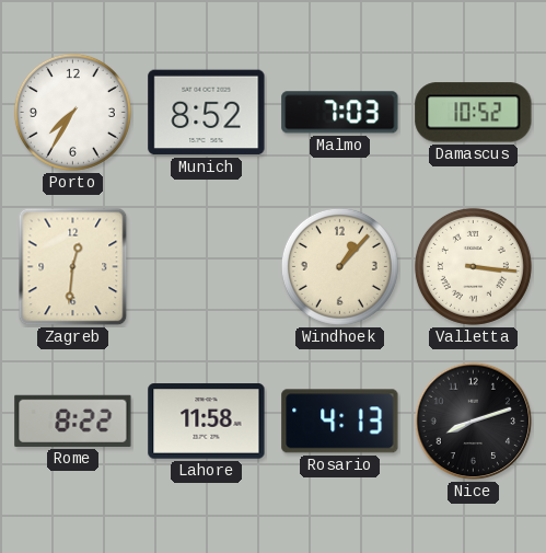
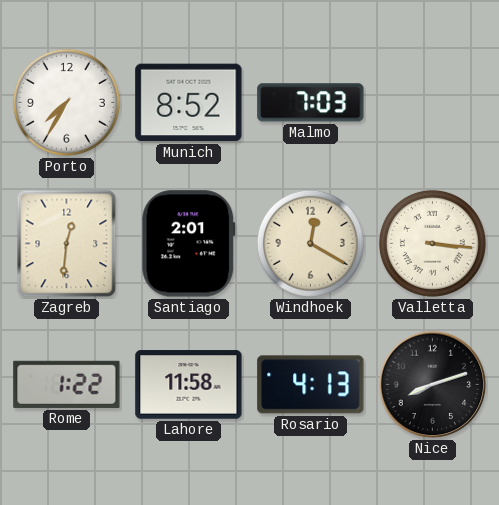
Damascus: 10:52 -> none
Santiago: none -> 2:01
Windhoek: 1:07 -> 12:20
Rome: 8:22 -> 1:22
